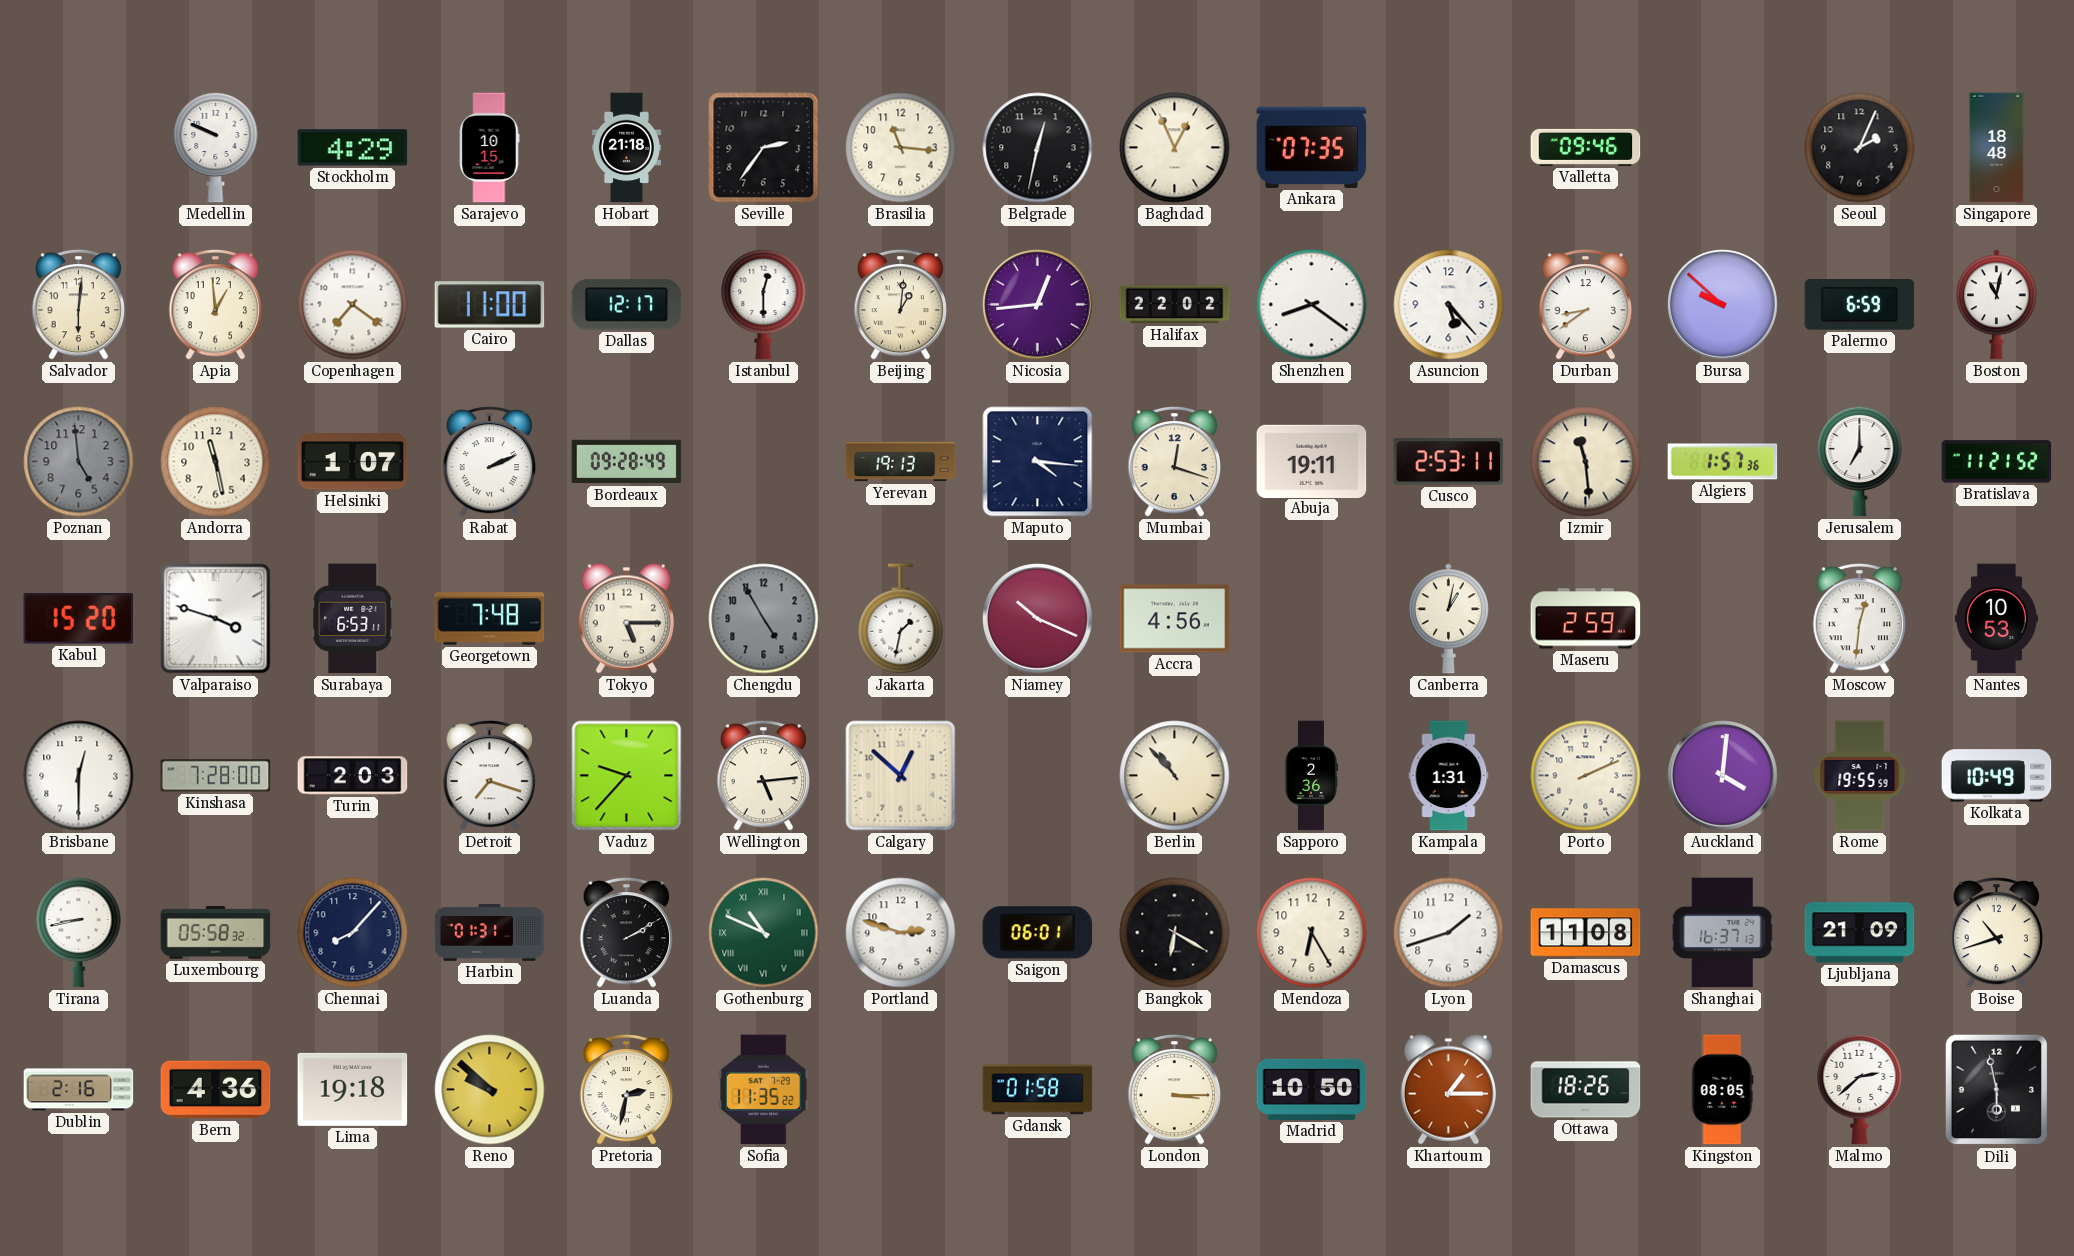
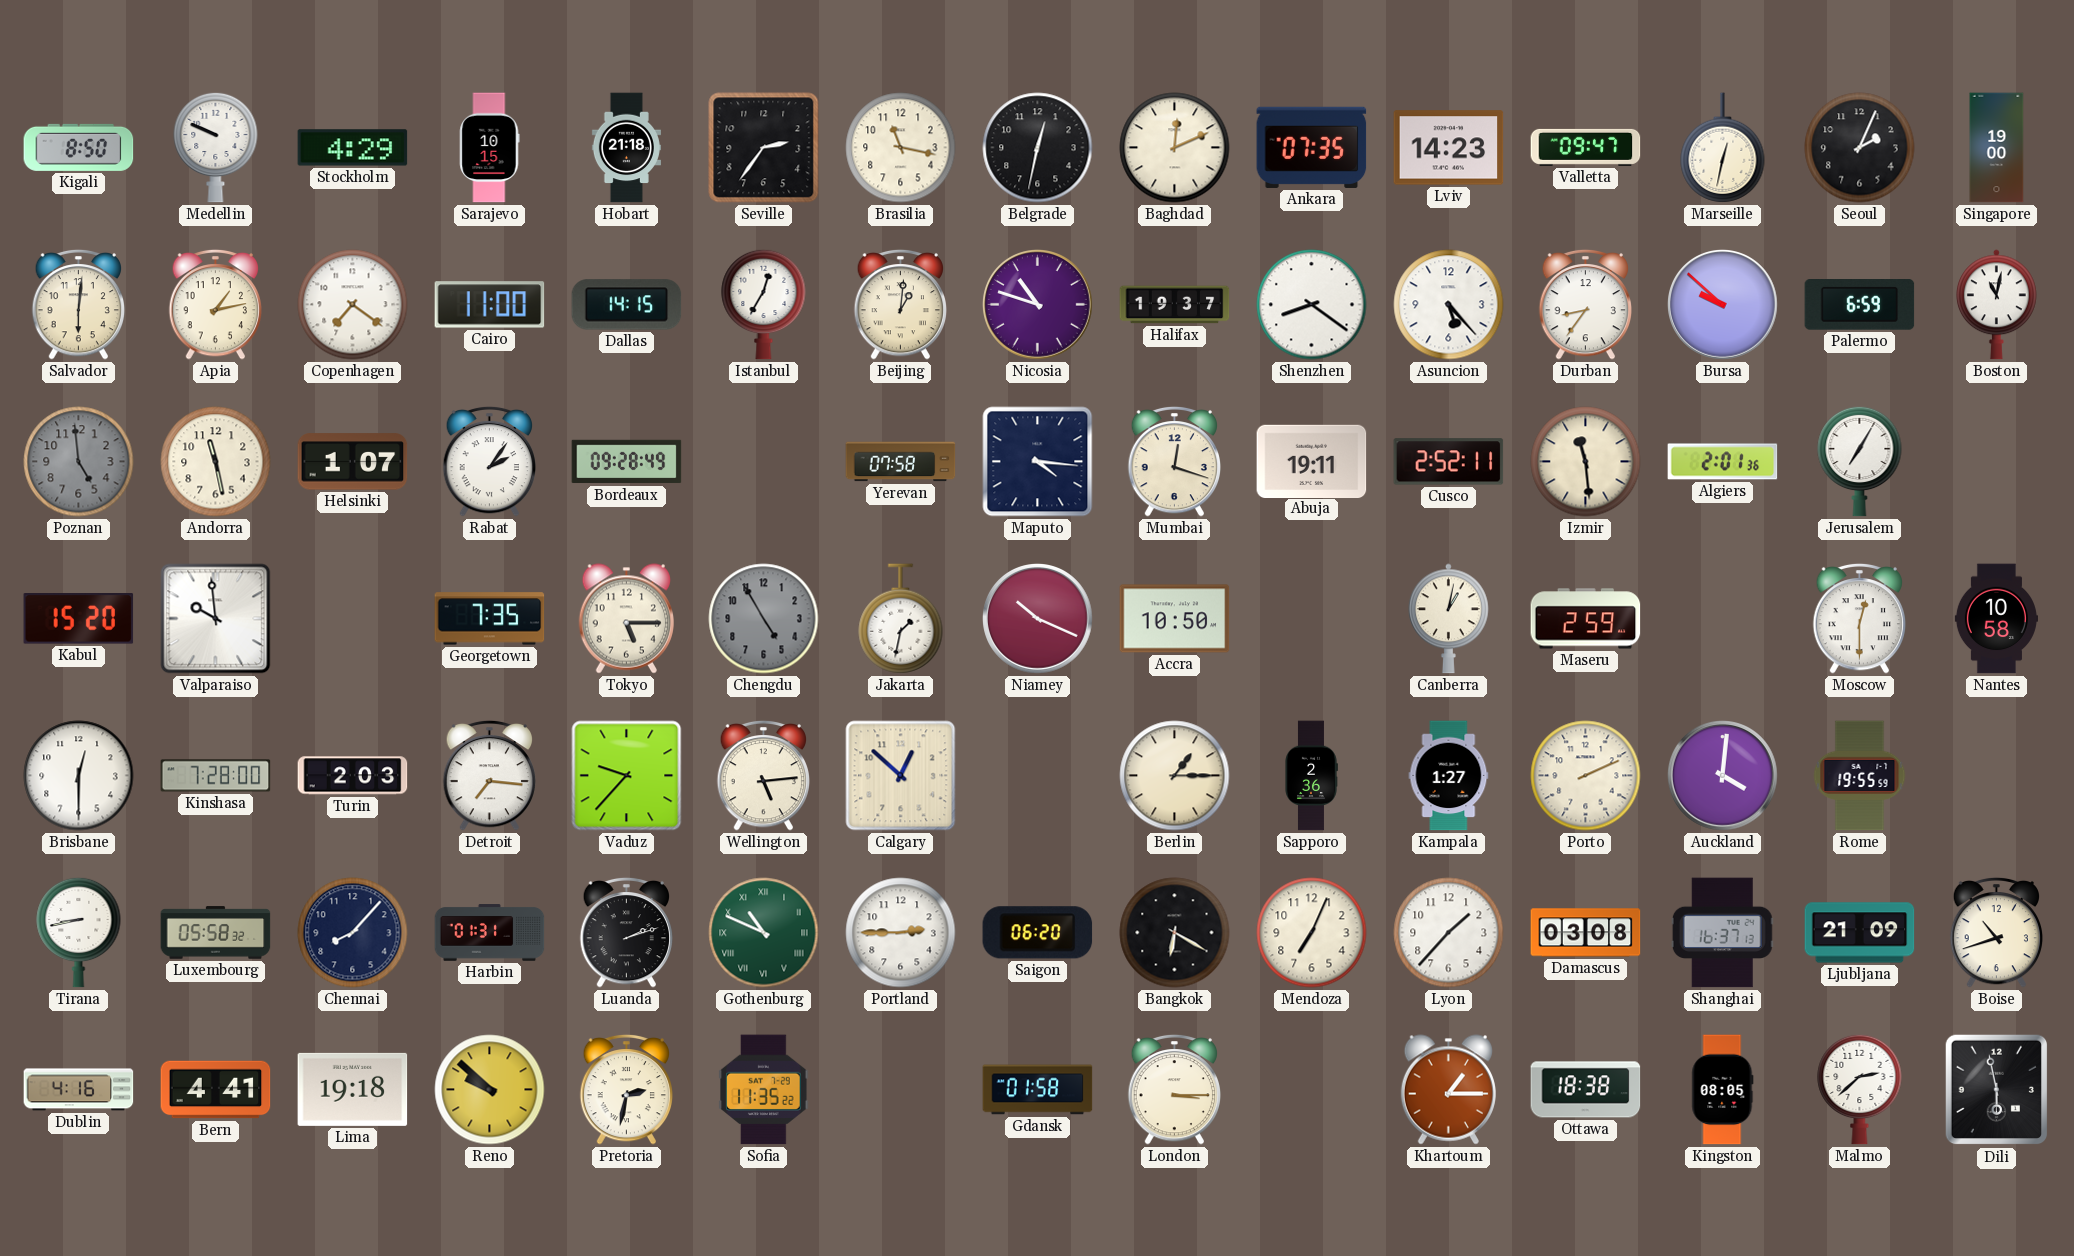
Kigali: none -> 8:50
Brasilia: 11:16 -> 11:17
Baghdad: 12:56 -> 12:11
Lviv: none -> 14:23
Valletta: 09:46 -> 09:47
Marseille: none -> 12:32
Singapore: 18:48 -> 19:00
Apia: 12:59 -> 1:13
Dallas: 12:17 -> 14:15
Istanbul: 12:30 -> 12:35
Nicosia: 12:44 -> 10:48
Halifax: 22:02 -> 19:37
Durban: 8:39 -> 8:36
Rabat: 2:11 -> 2:06
Yerevan: 19:13 -> 07:58
Cusco: 2:53 -> 2:52
Algiers: 1:57 -> 2:01
Jerusalem: 7:00 -> 7:05
Bratislava: 11:21 -> none
Valparaiso: 3:48 -> 9:59
Surabaya: 6:53 -> none
Georgetown: 7:48 -> 7:35
Accra: 4:56 -> 10:50
Moscow: 12:31 -> 12:30
Nantes: 10:53 -> 10:58
Detroit: 7:18 -> 7:16
Berlin: 10:53 -> 1:15
Kampala: 1:31 -> 1:27
Kolkata: 10:49 -> none
Luanda: 2:10 -> 2:12
Portland: 2:48 -> 2:45
Saigon: 06:01 -> 06:20
Mendoza: 6:25 -> 7:04
Lyon: 1:42 -> 1:37
Damascus: 11:08 -> 03:08
Dublin: 2:16 -> 4:16
Bern: 4:36 -> 4:41
Madrid: 10:50 -> none
Ottawa: 18:26 -> 18:38
